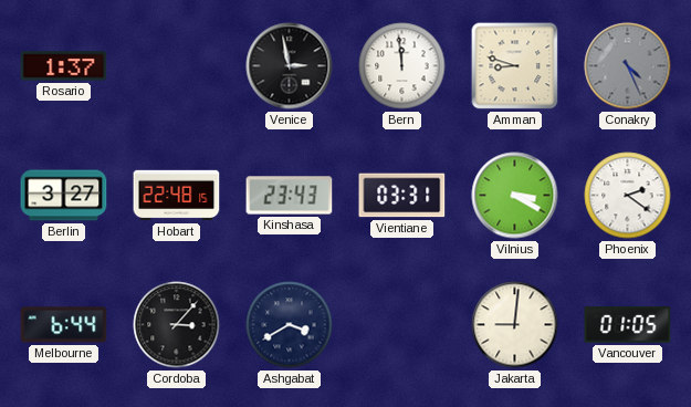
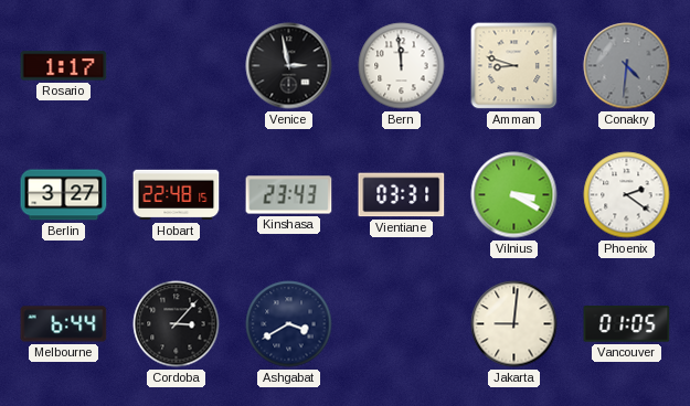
Rosario: 1:37 -> 1:17
Conakry: 4:26 -> 4:31
